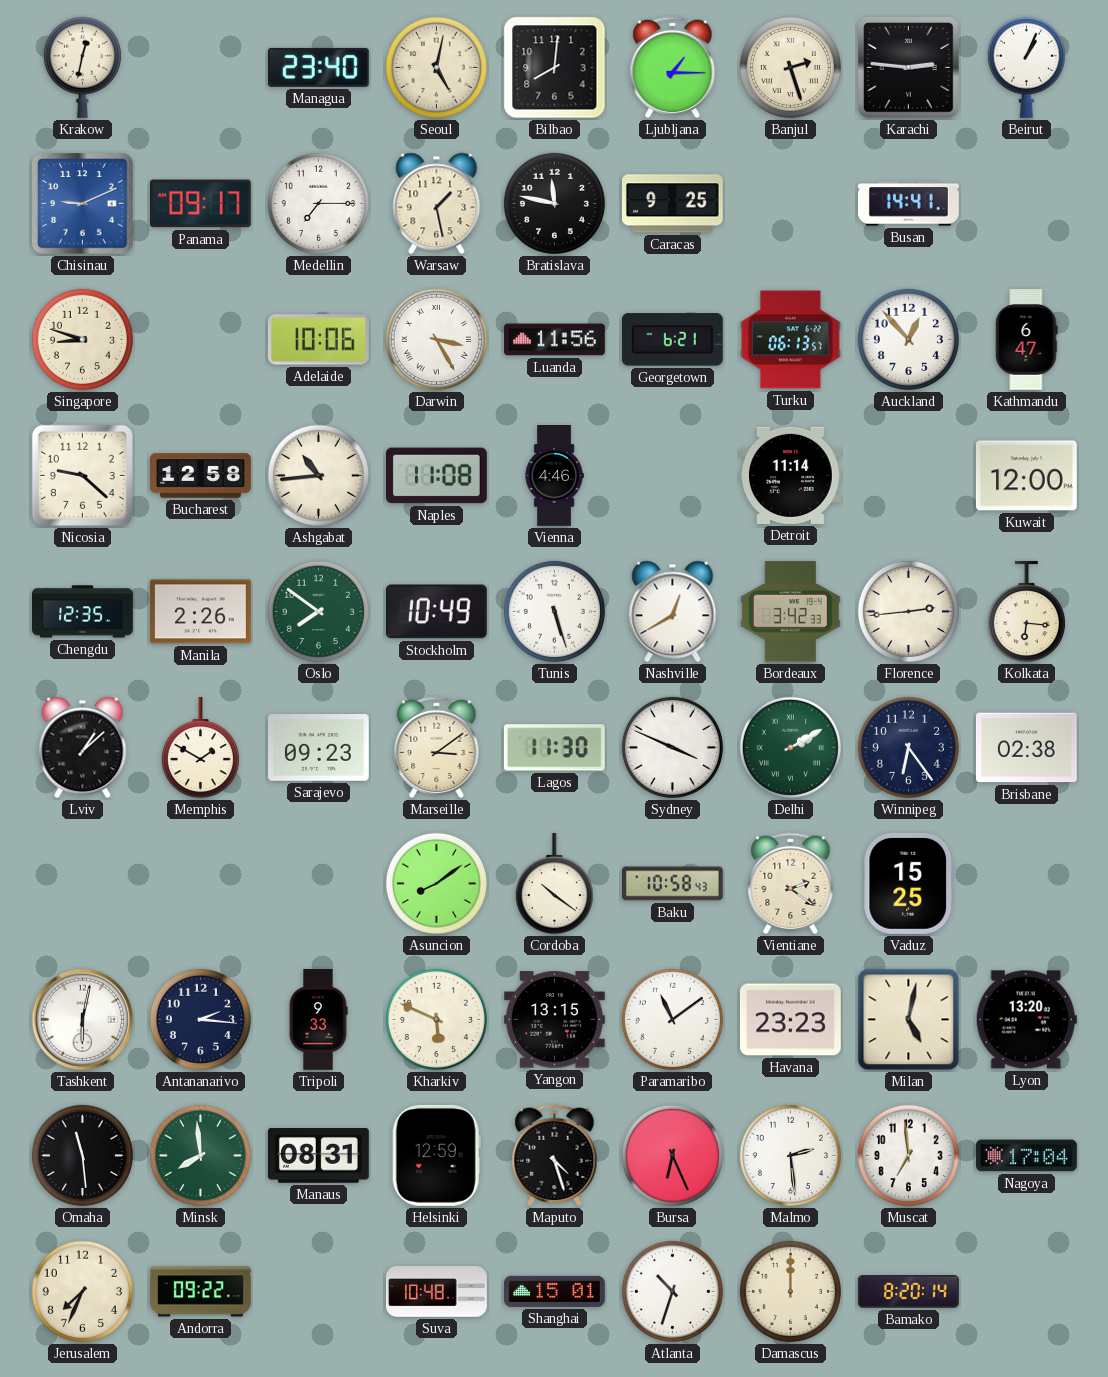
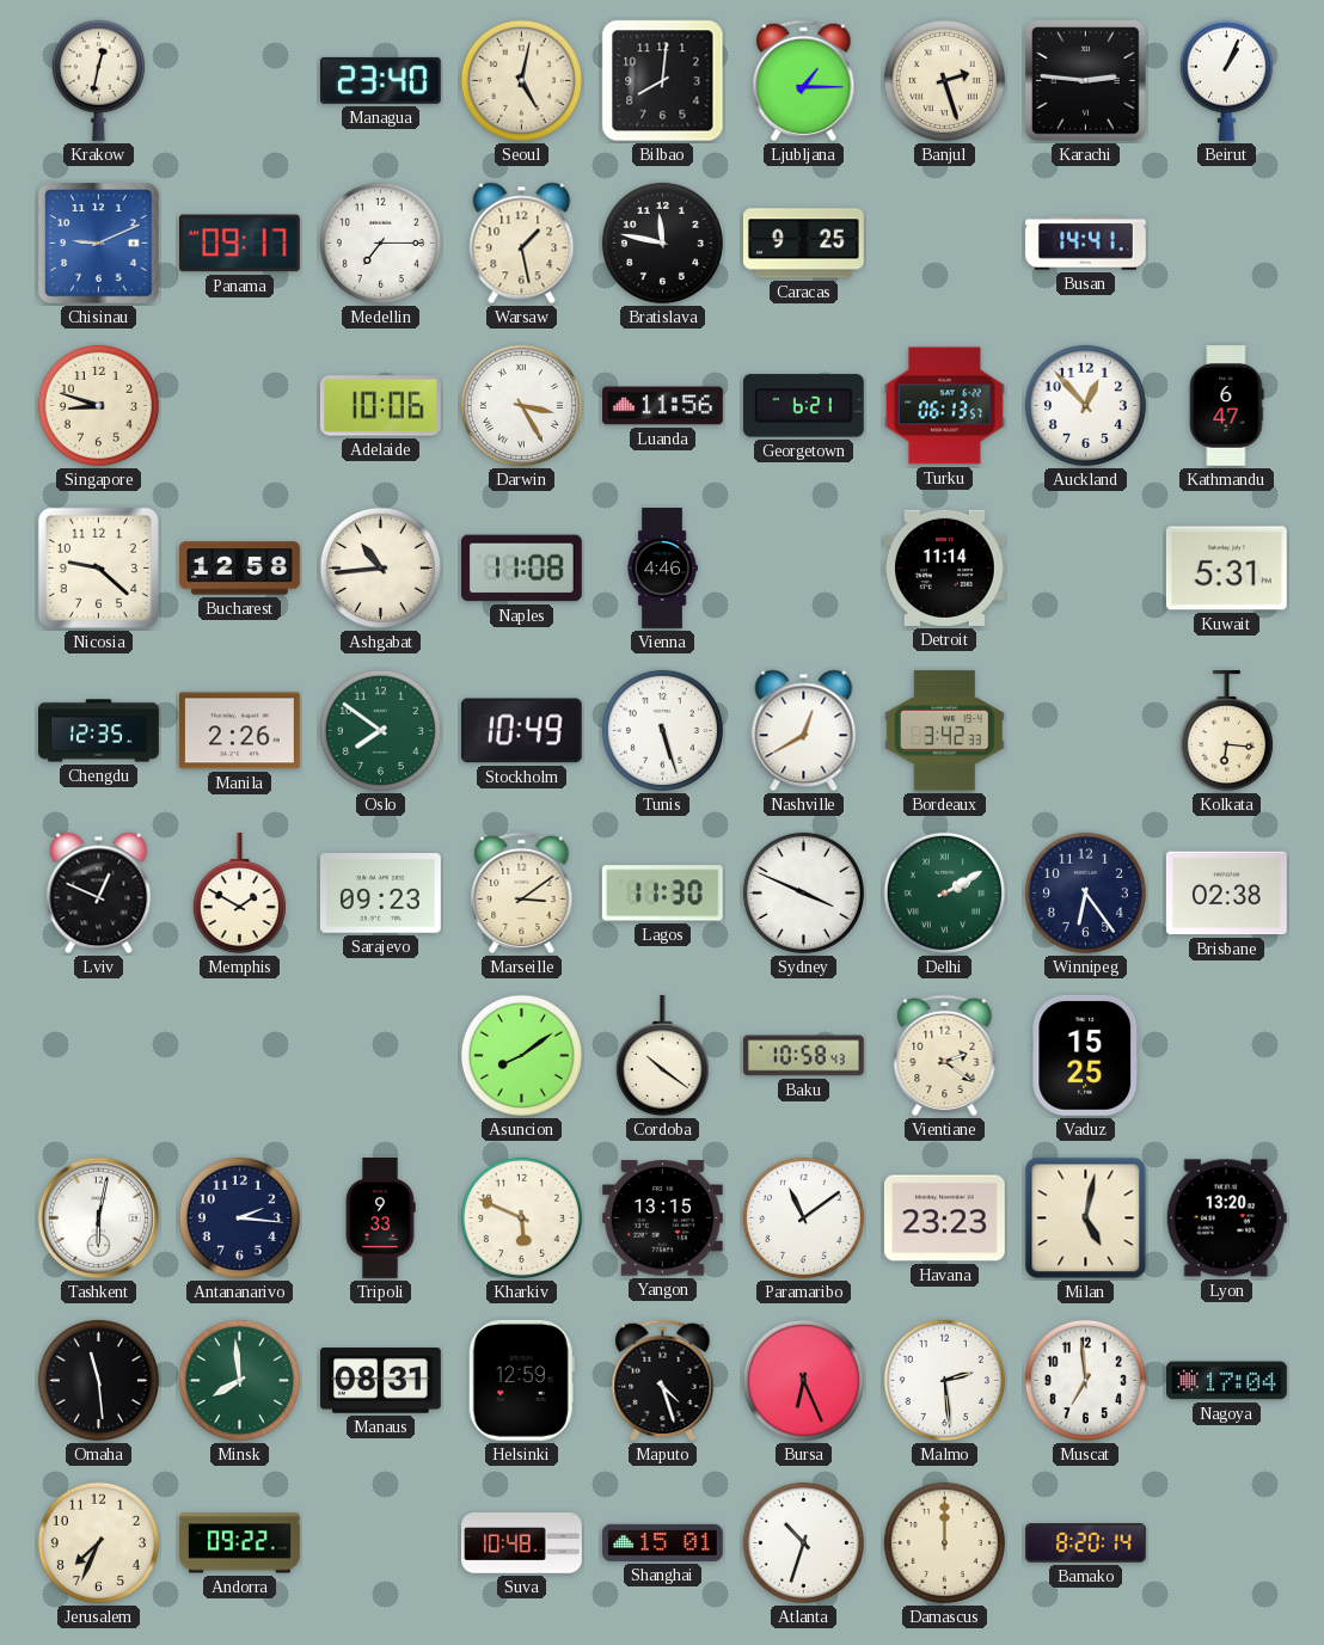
Kuwait: 12:00 -> 5:31
Florence: 2:44 -> none
Lviv: 1:08 -> 12:49
